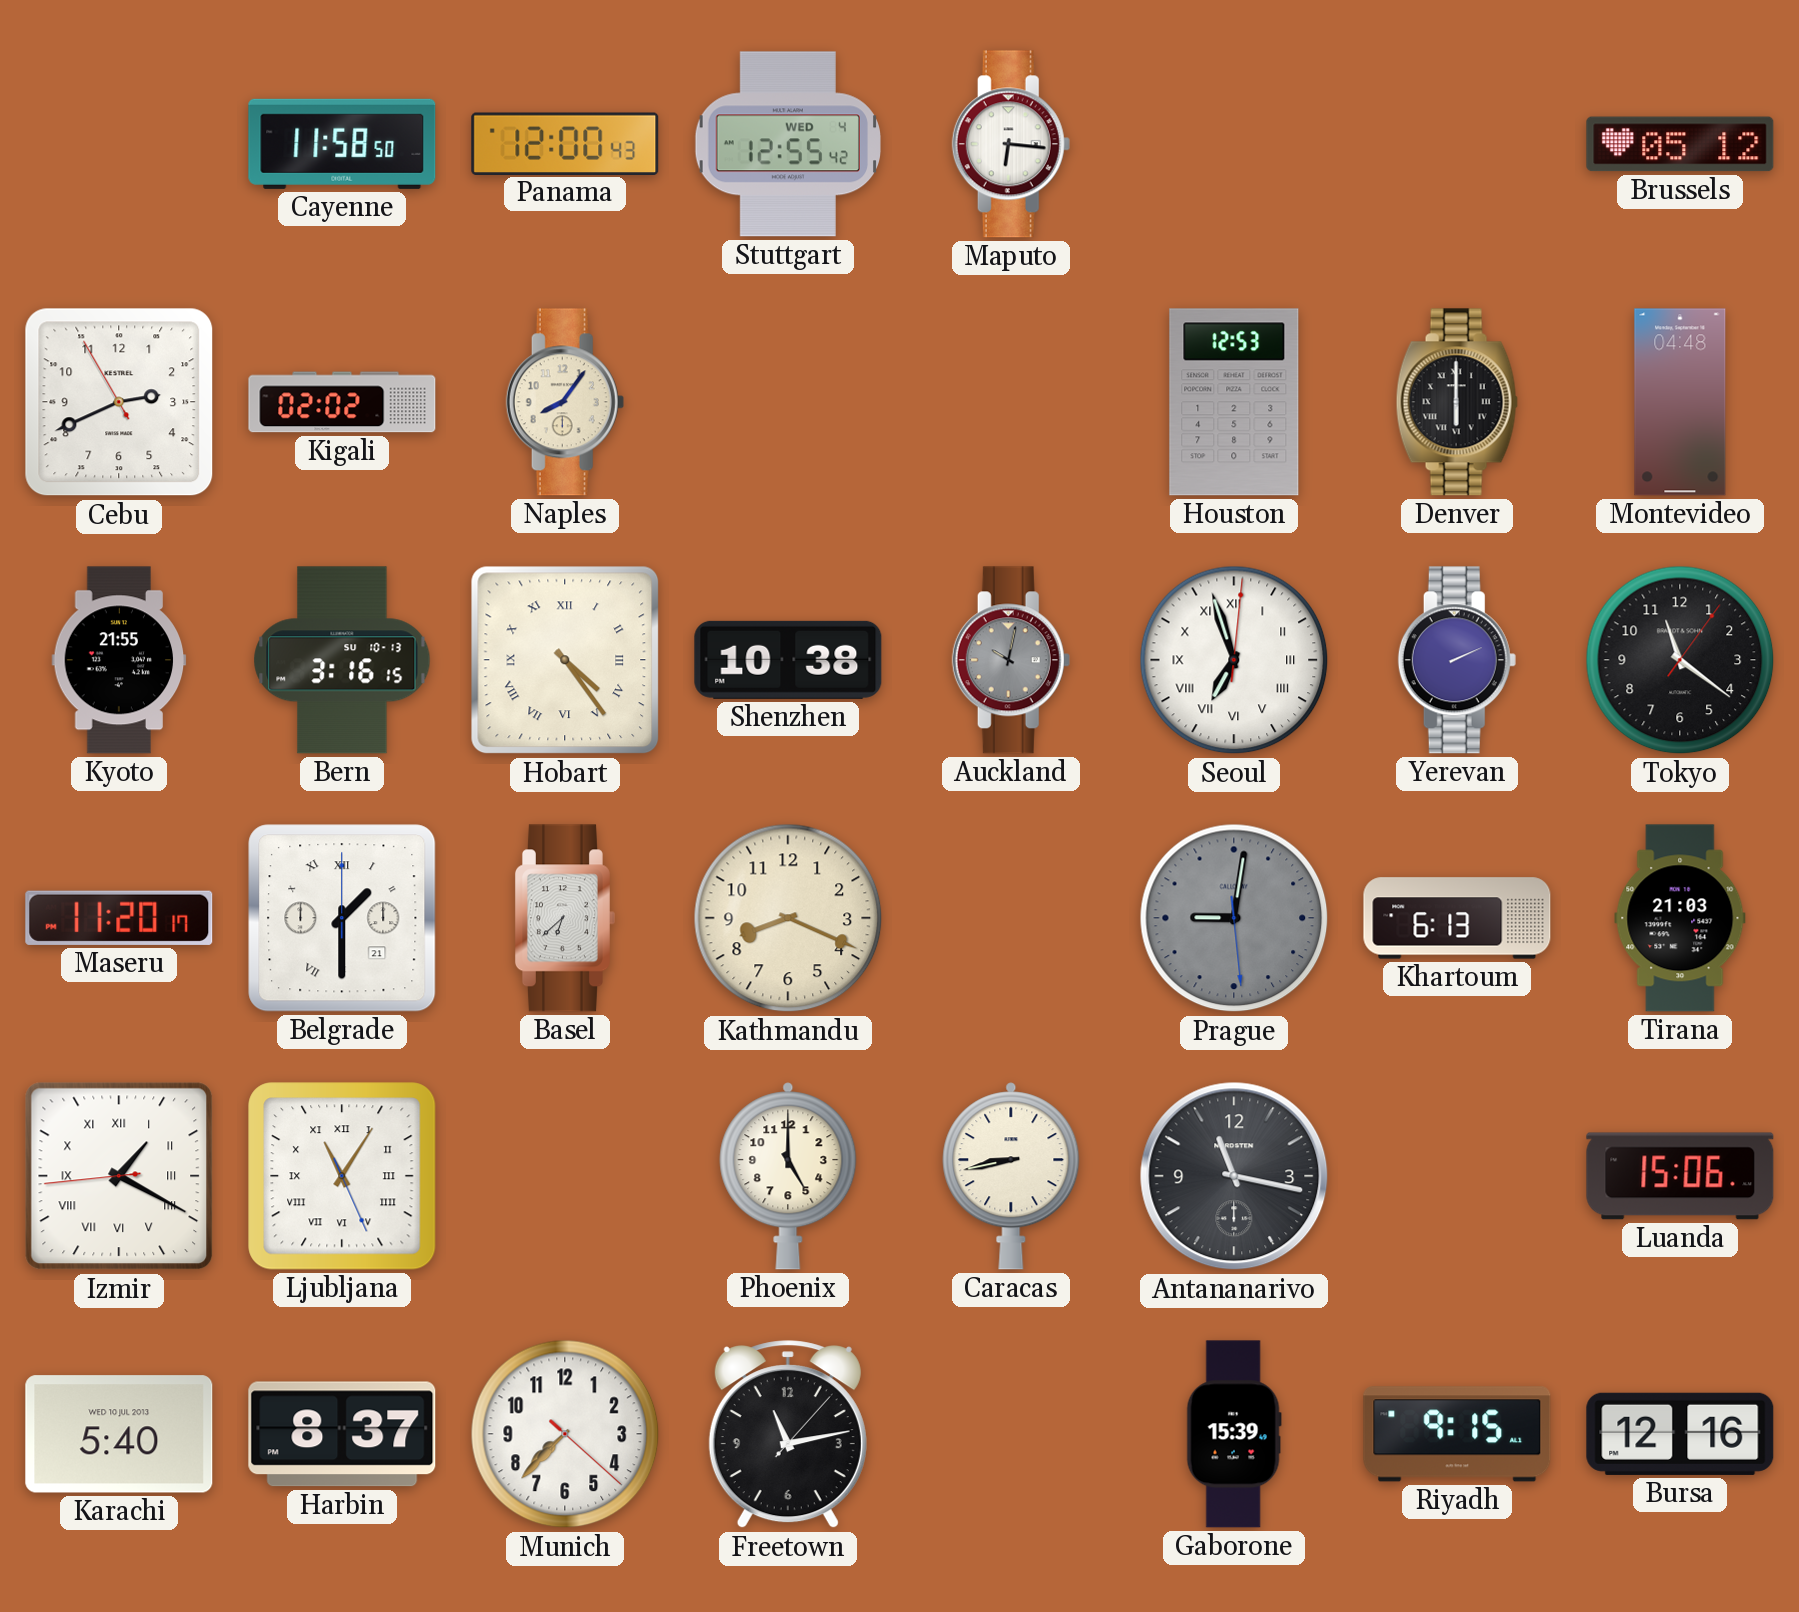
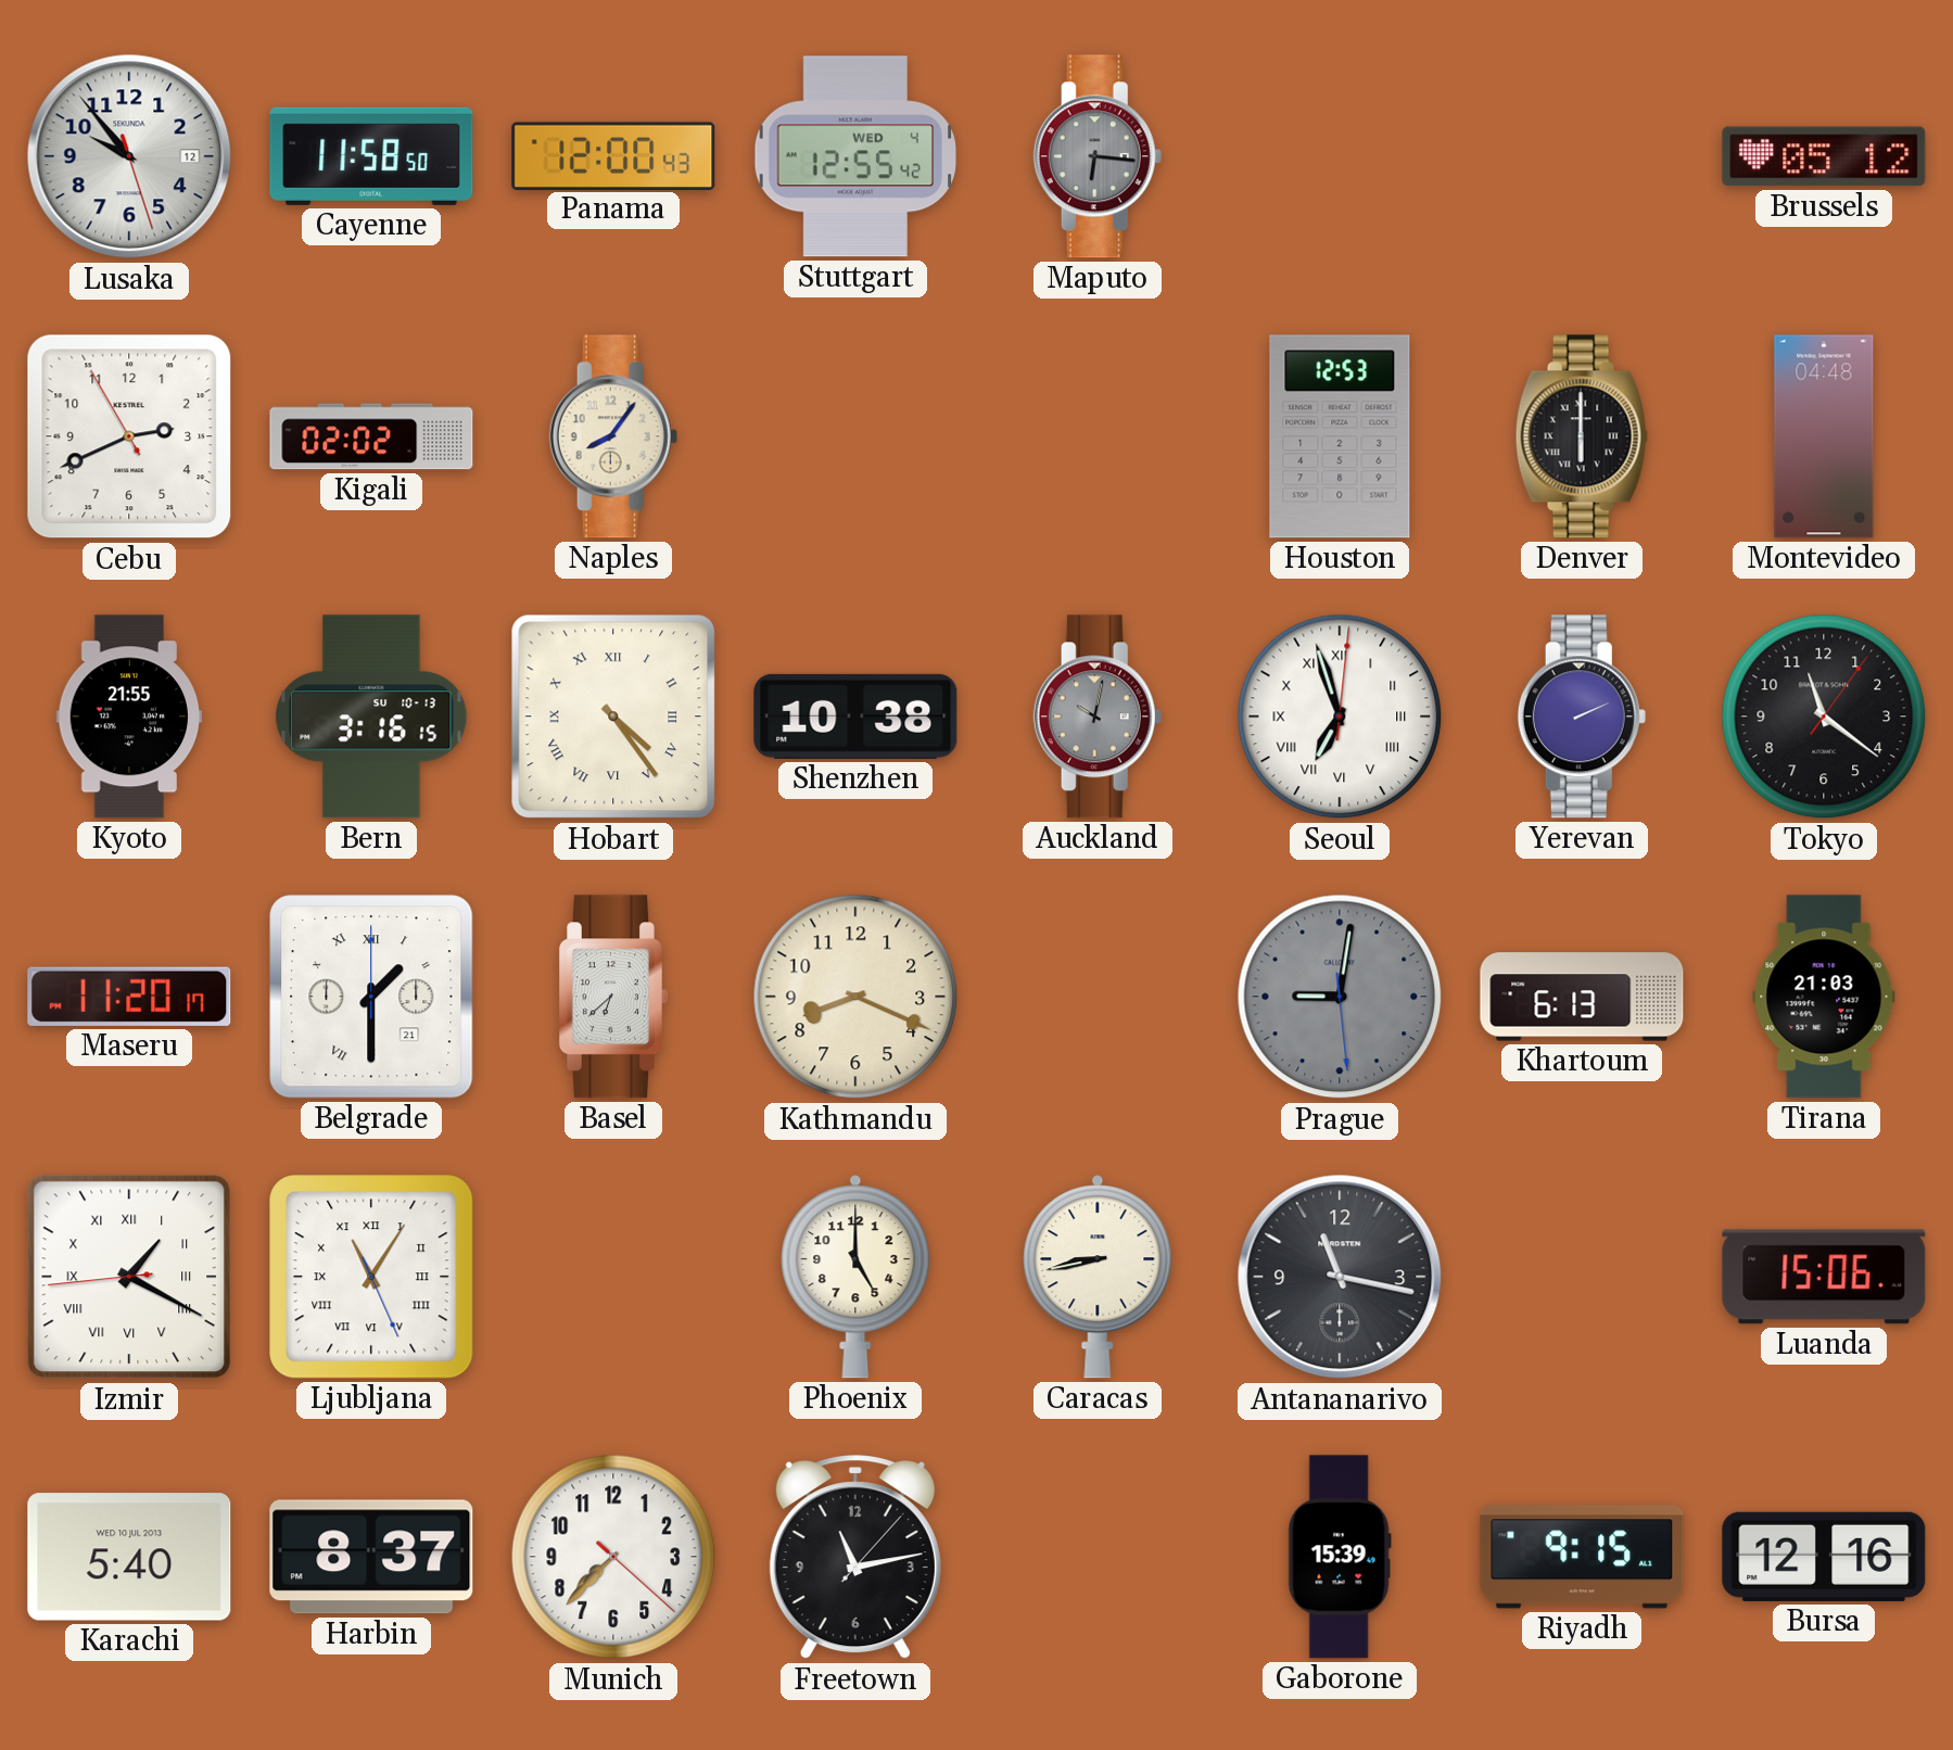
Lusaka: none -> 9:53
Maputo dial: white -> grey
